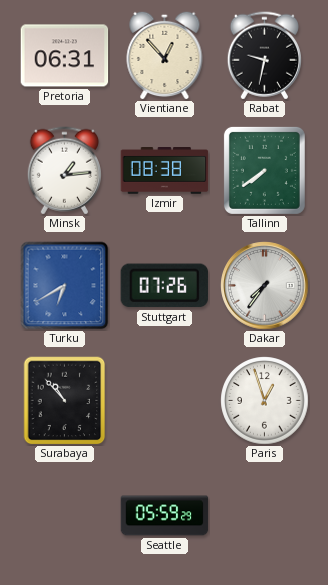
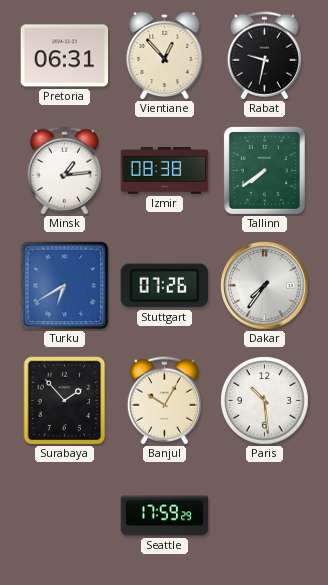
Surabaya: 10:53 -> 1:53
Banjul: none -> 10:05
Paris: 12:57 -> 10:29
Seattle: 05:59 -> 17:59
